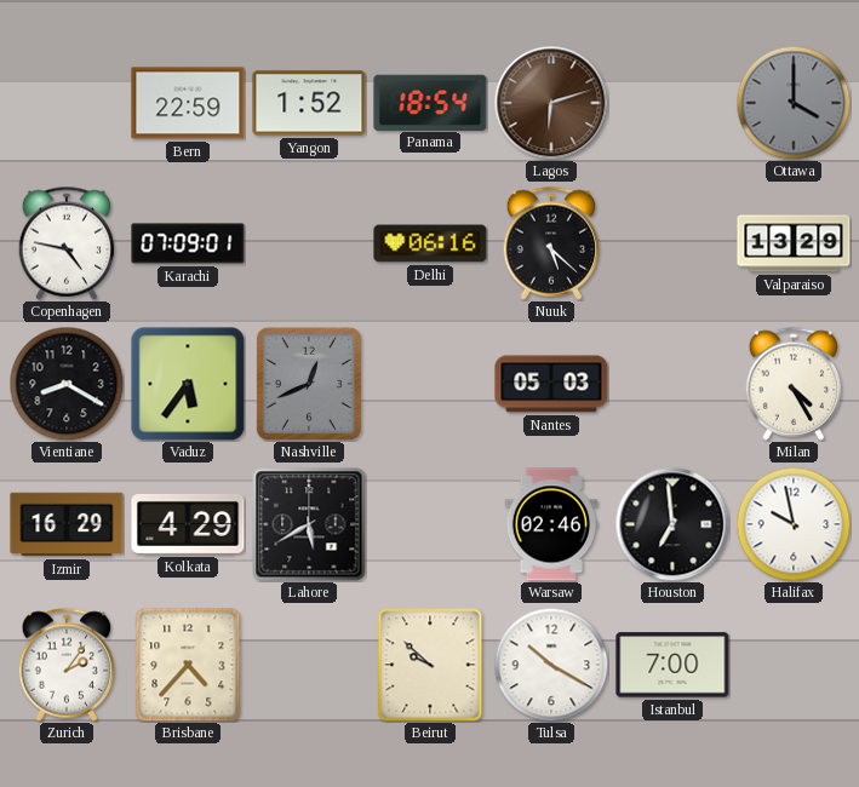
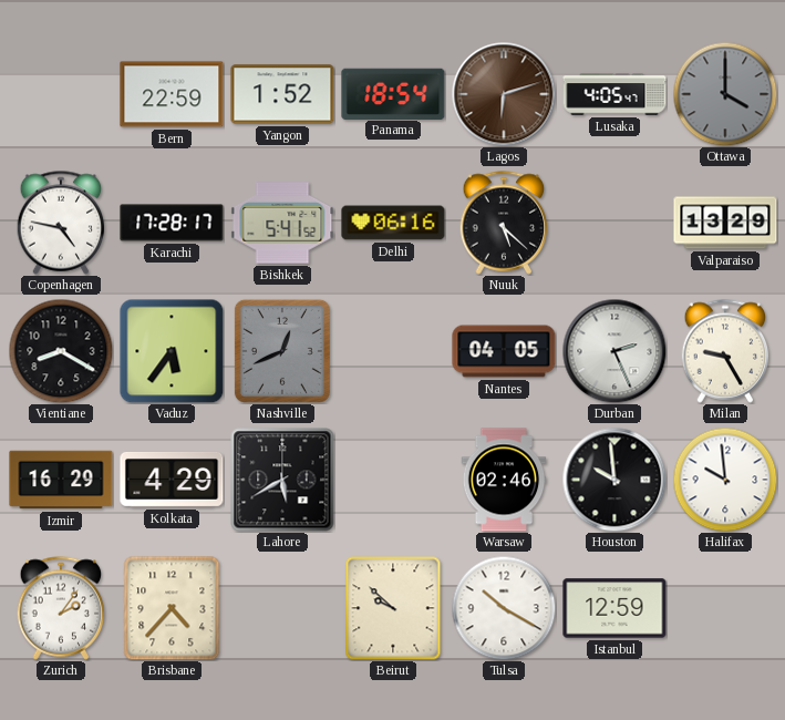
Lusaka: none -> 4:05
Karachi: 07:09 -> 17:28
Bishkek: none -> 5:41
Nantes: 05:03 -> 04:05
Durban: none -> 2:26
Milan: 4:25 -> 9:25
Houston: 6:59 -> 9:59
Halifax: 9:58 -> 9:59
Istanbul: 7:00 -> 12:59
